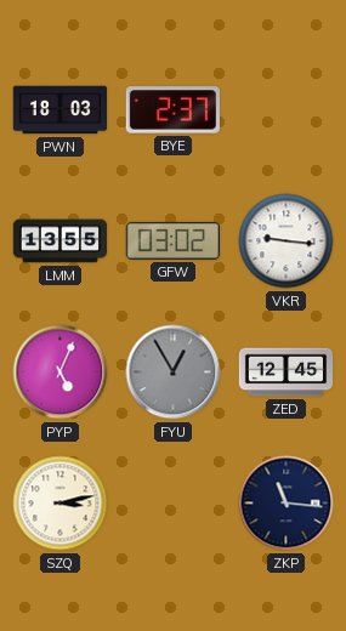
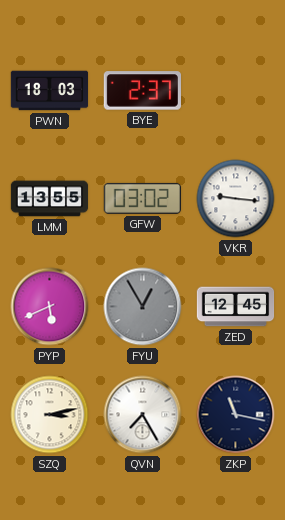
PYP: 5:04 -> 5:41
QVN: none -> 7:25
ZKP: 11:16 -> 11:17
